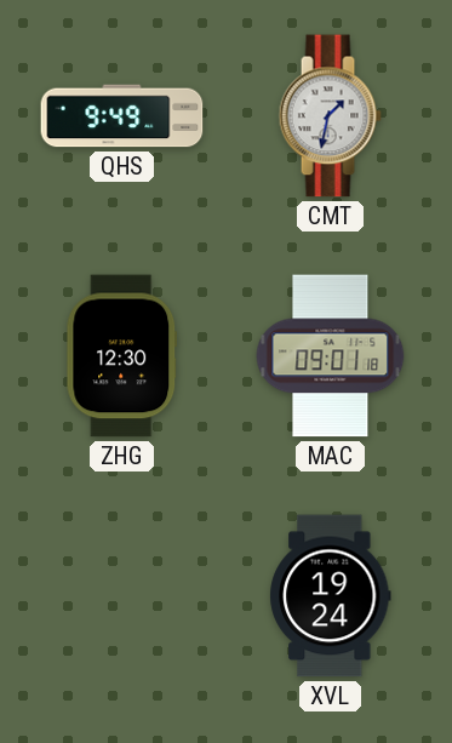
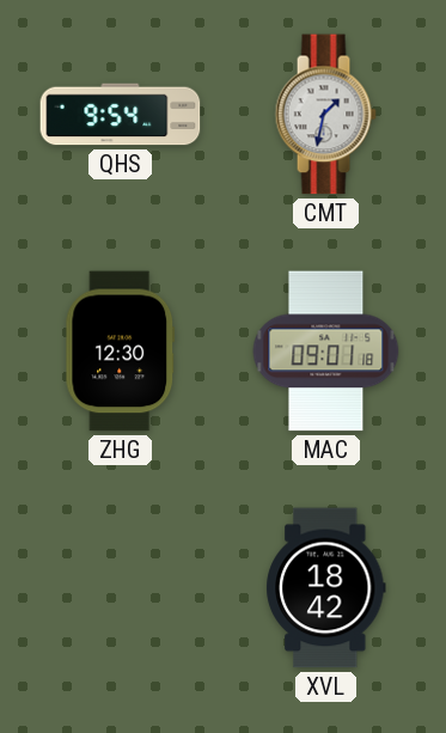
QHS: 9:49 -> 9:54
XVL: 19:24 -> 18:42
